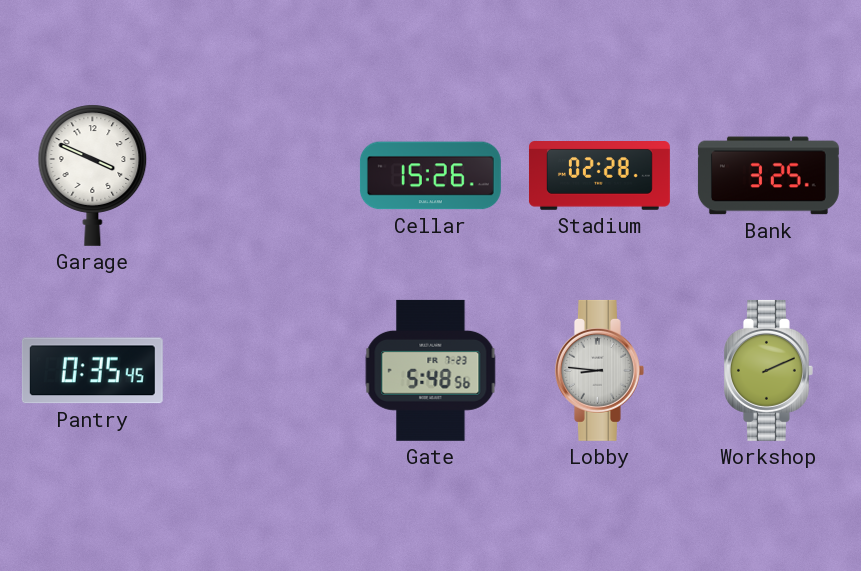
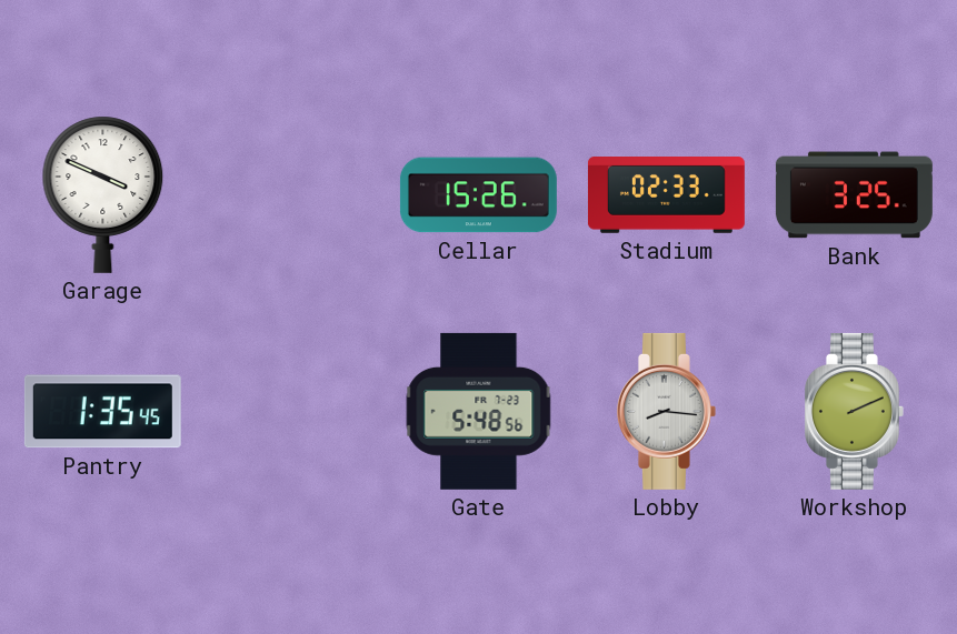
Stadium: 02:28 -> 02:33
Pantry: 0:35 -> 1:35
Lobby: 8:46 -> 8:16
